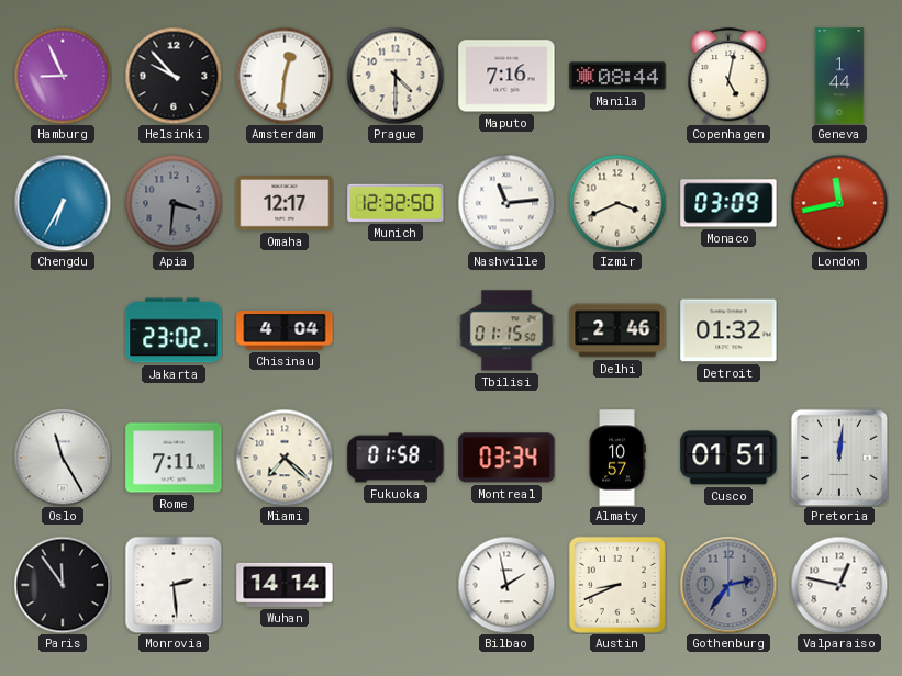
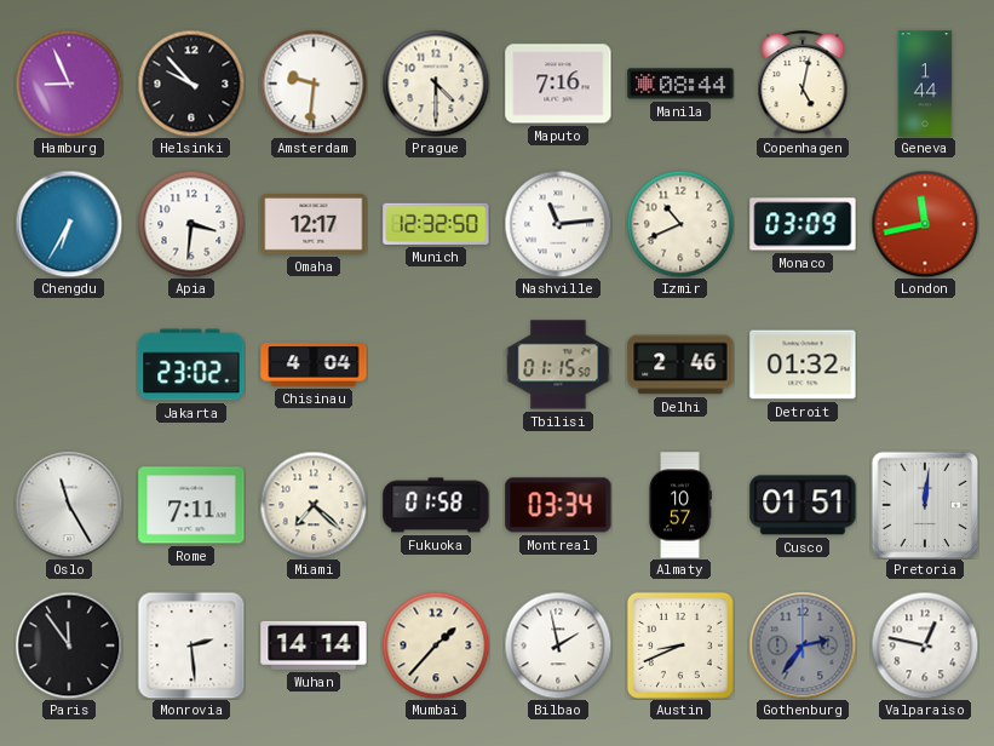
Amsterdam: 12:31 -> 9:31
Apia dial: grey -> white
Izmir: 3:41 -> 10:41
Mumbai: none -> 1:37
